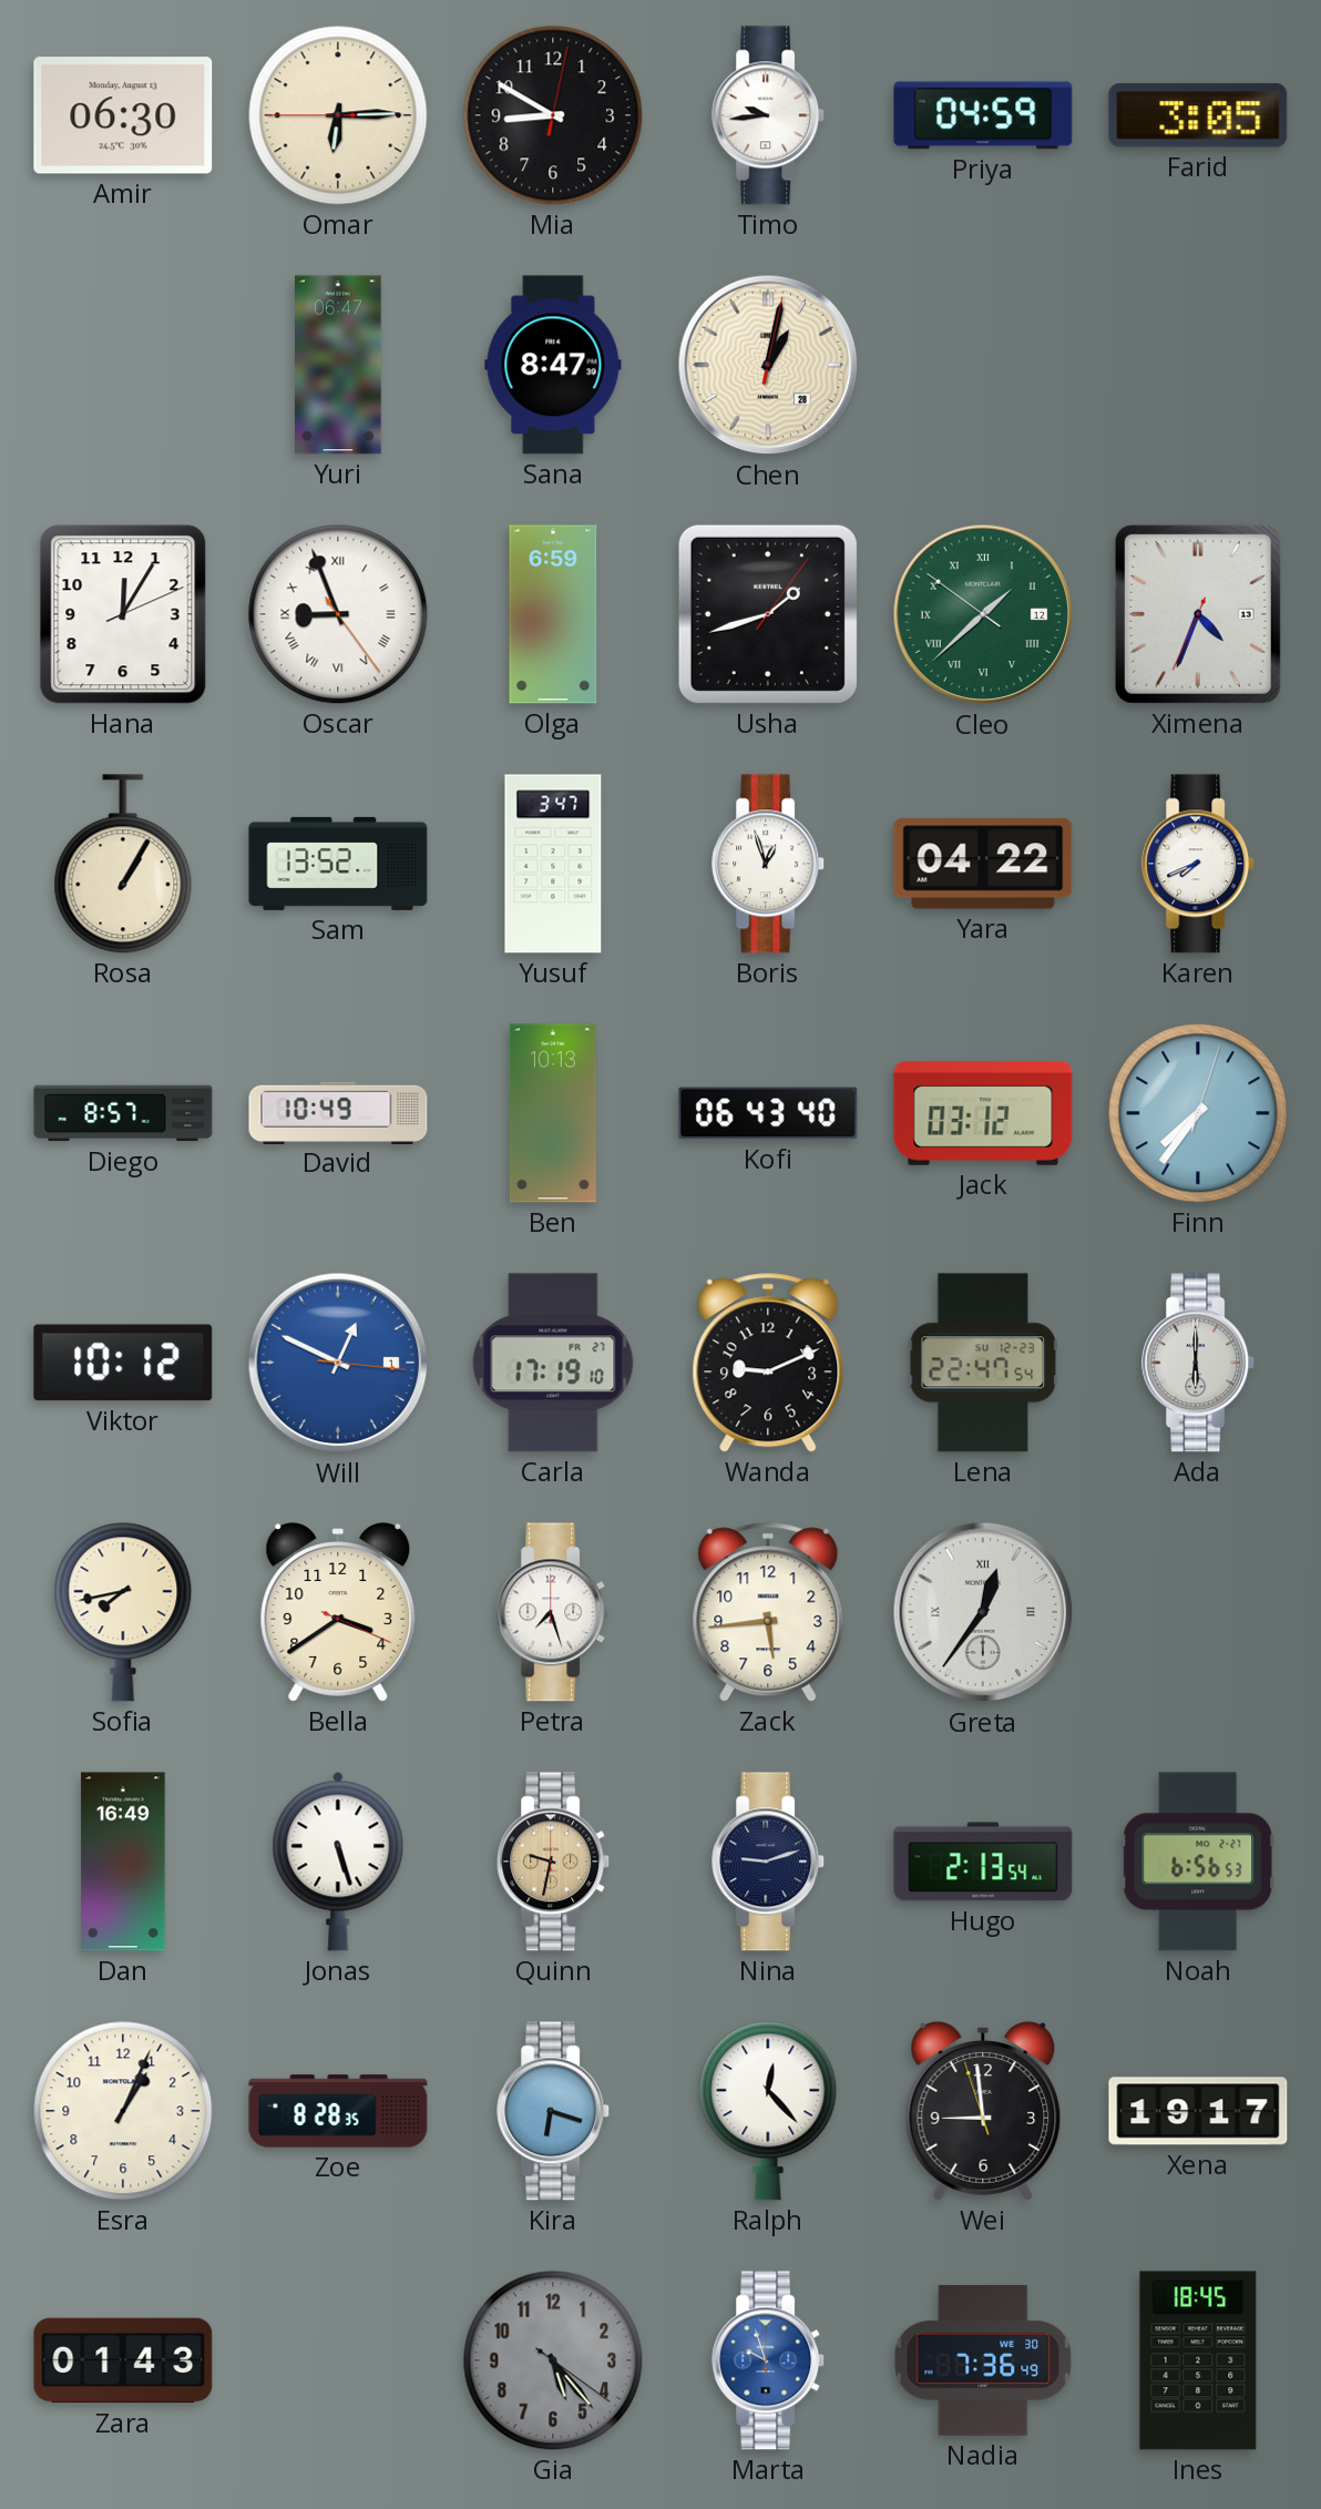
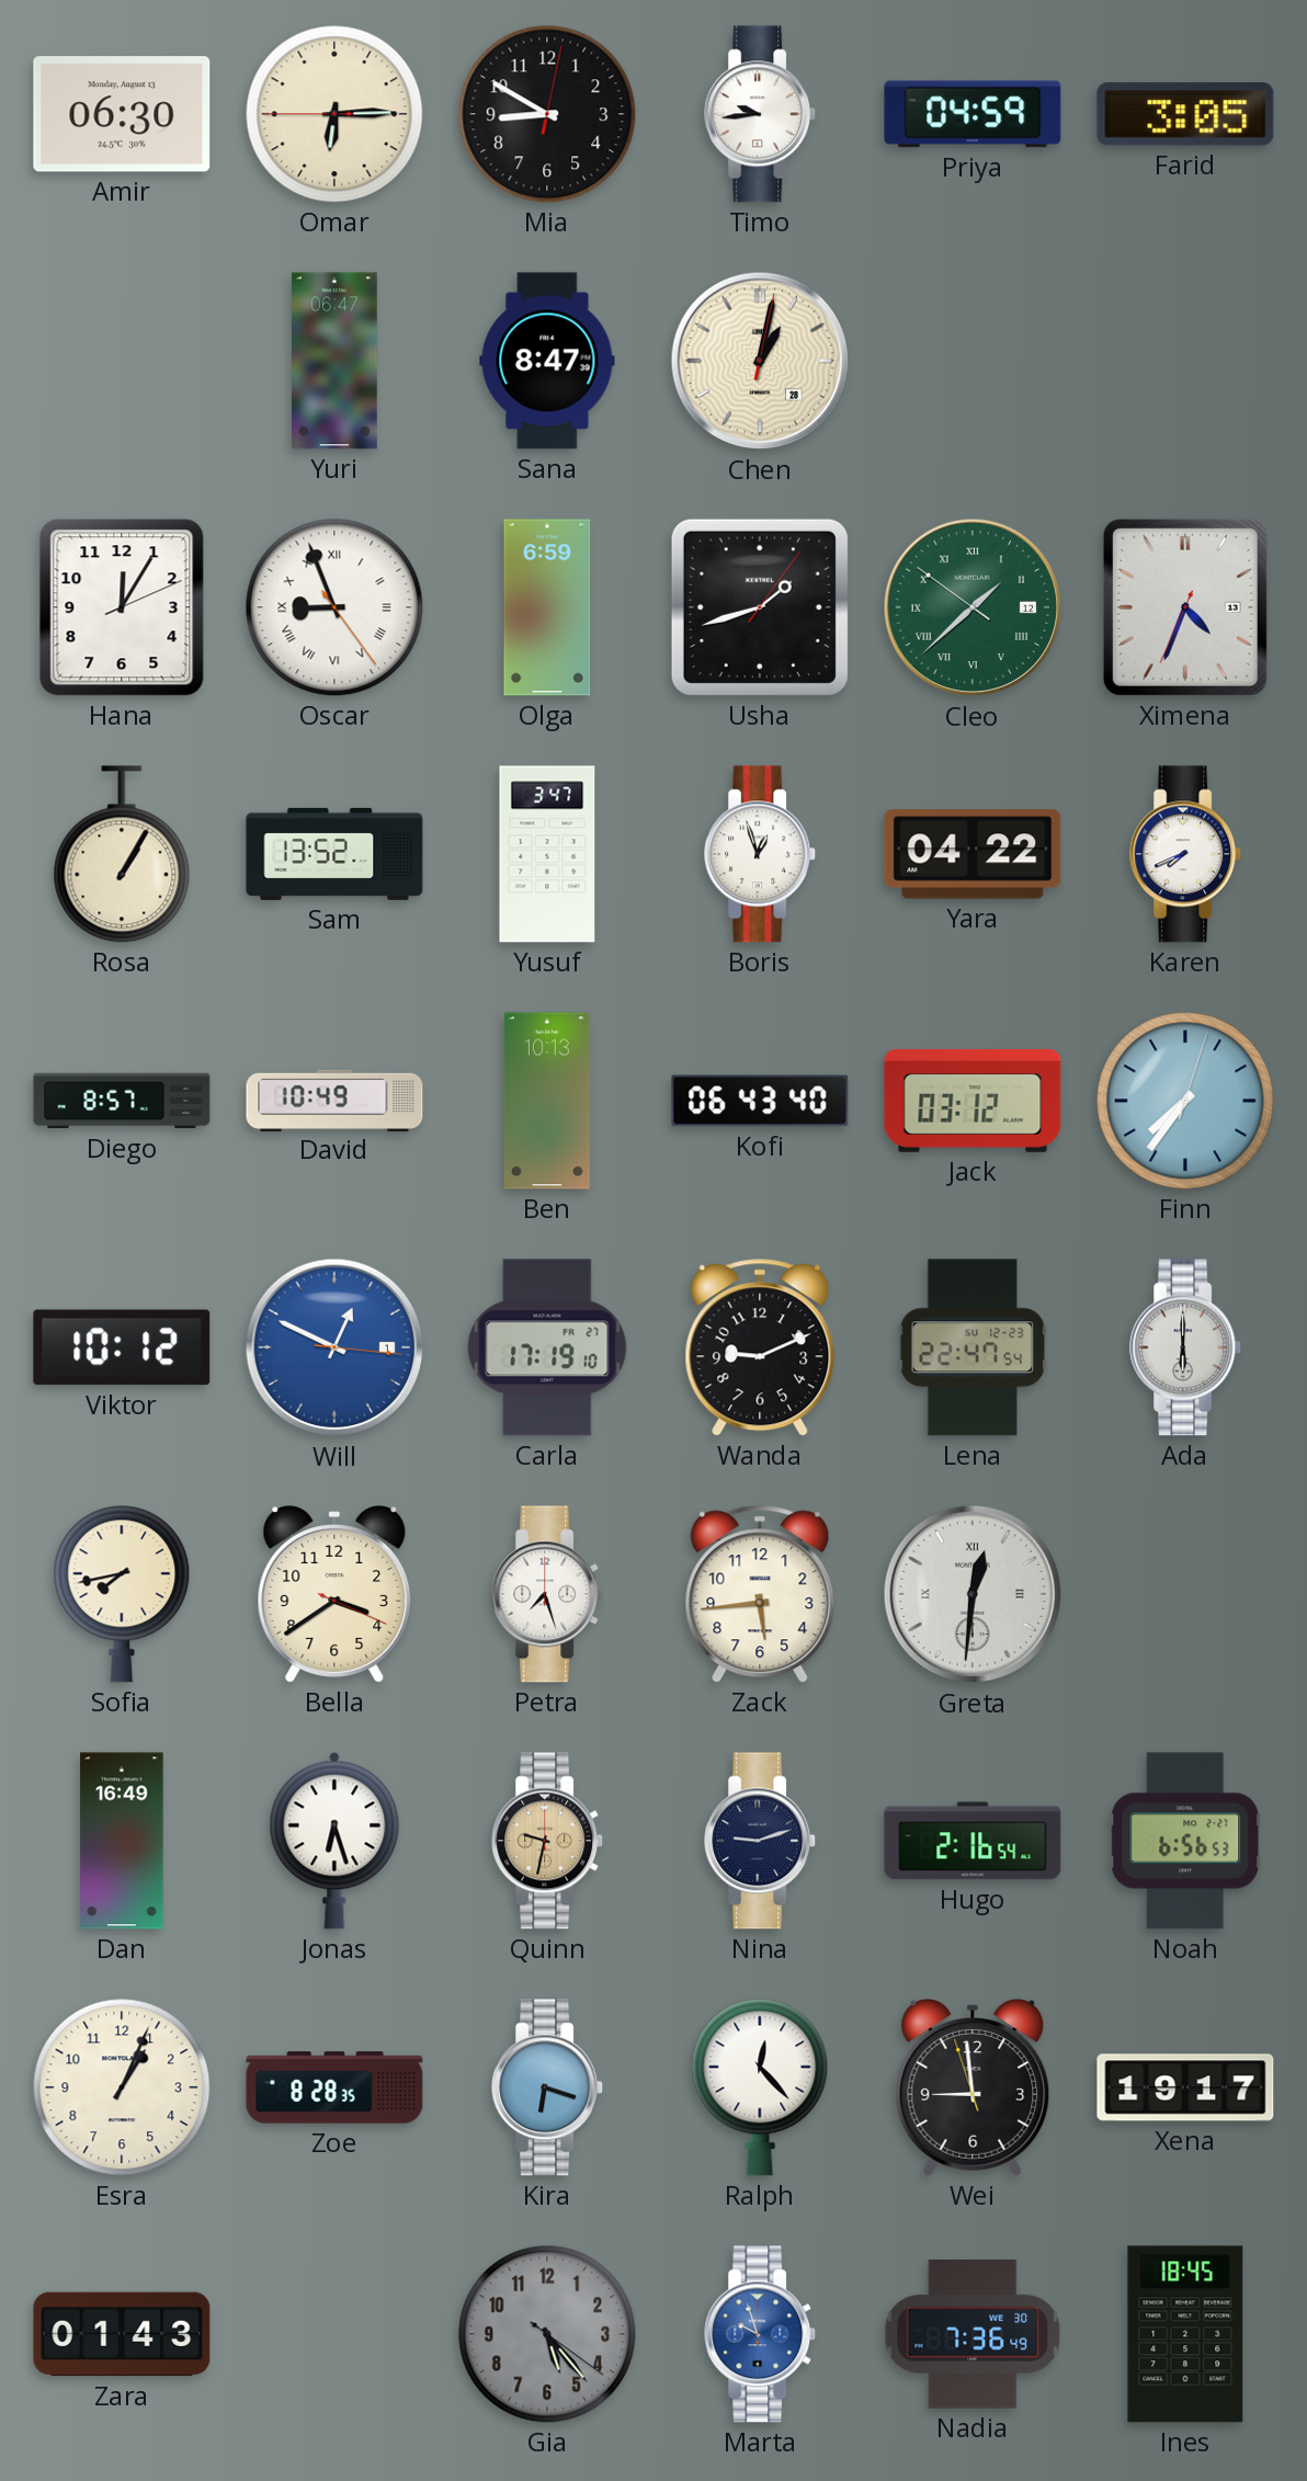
Greta: 12:36 -> 12:31
Jonas: 5:27 -> 6:27
Hugo: 2:13 -> 2:16
